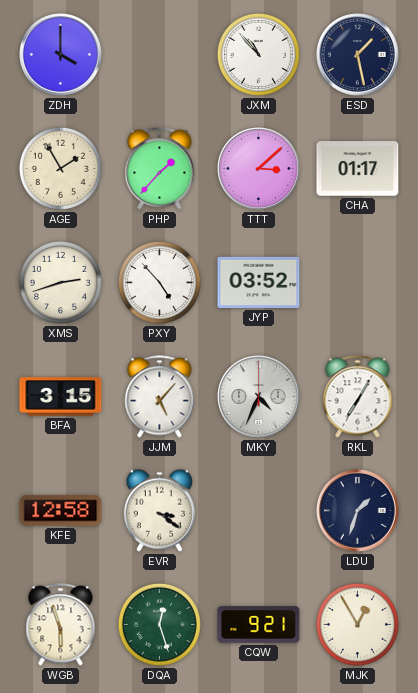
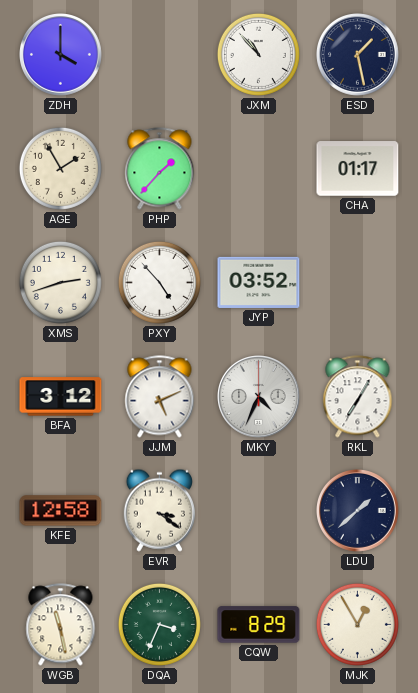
TTT: 3:08 -> none
BFA: 3:15 -> 3:12
JJM: 5:07 -> 5:11
LDU: 1:33 -> 1:38
WGB: 5:57 -> 11:28
DQA: 12:27 -> 3:34
CQW: 9:21 -> 8:29
